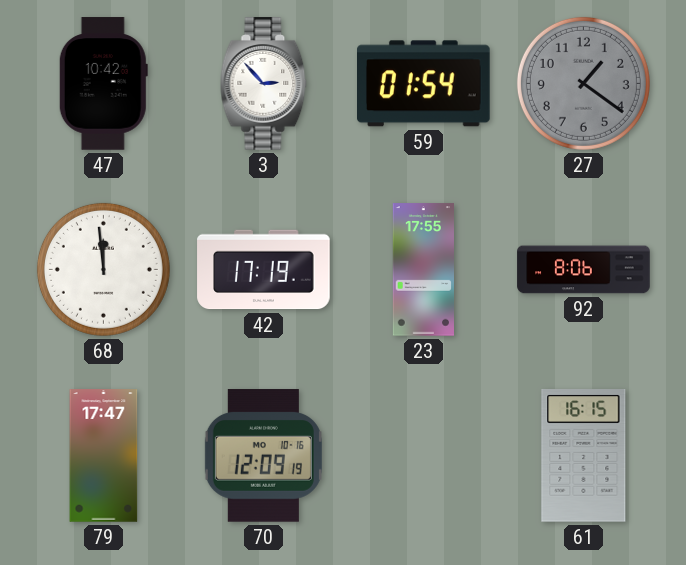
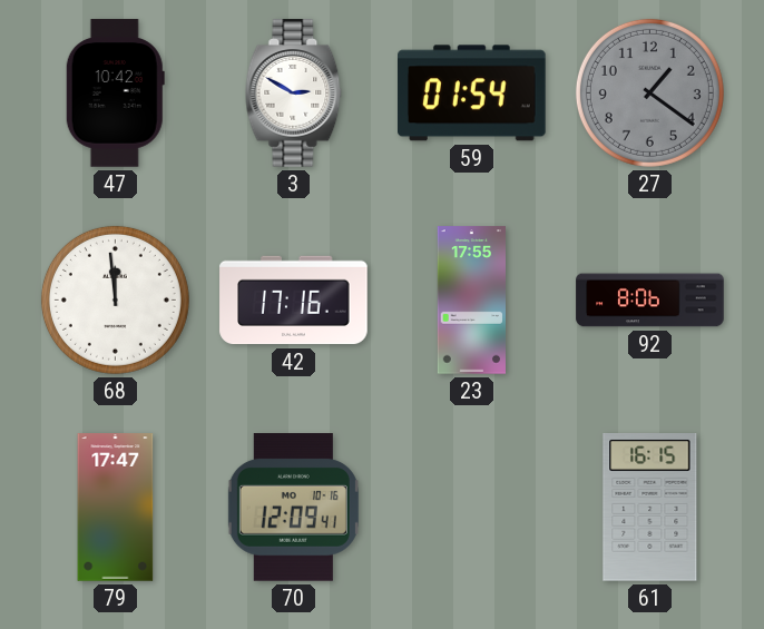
3: 2:53 -> 2:50
42: 17:19 -> 17:16
70: 12:09:19 -> 12:09:41
